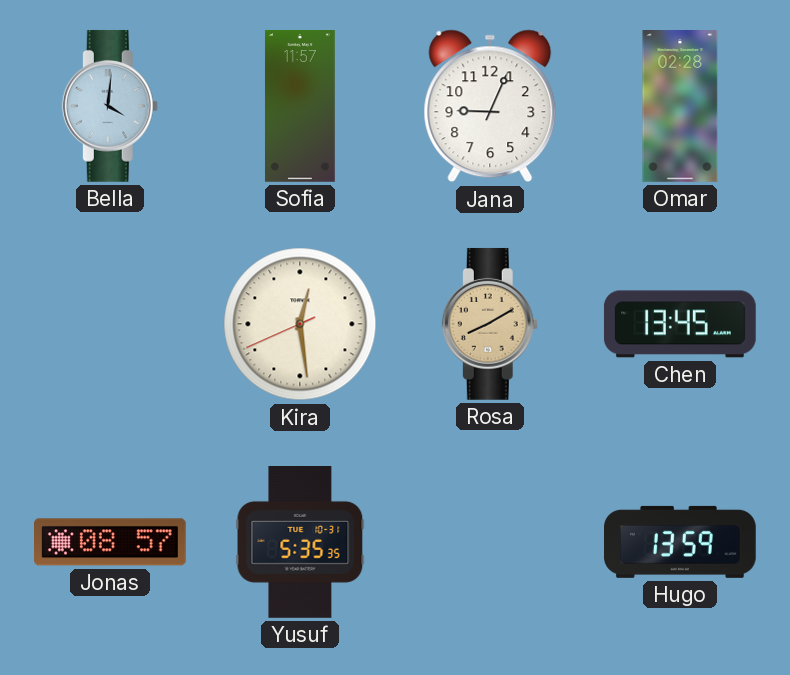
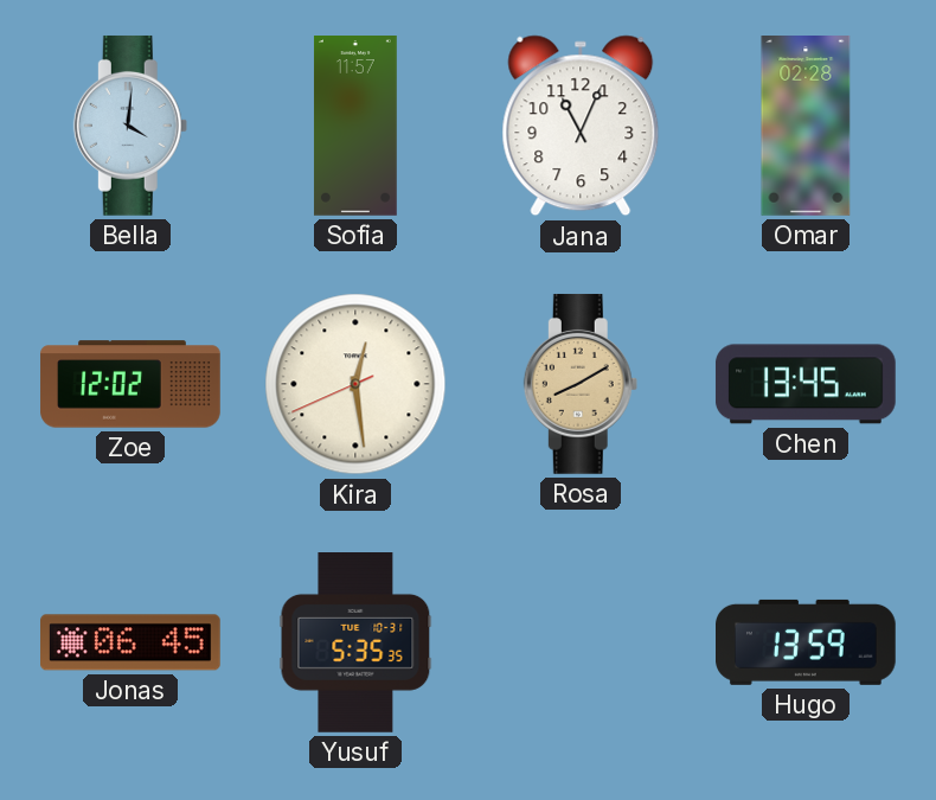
Jana: 9:04 -> 11:04
Zoe: none -> 12:02
Jonas: 08:57 -> 06:45
